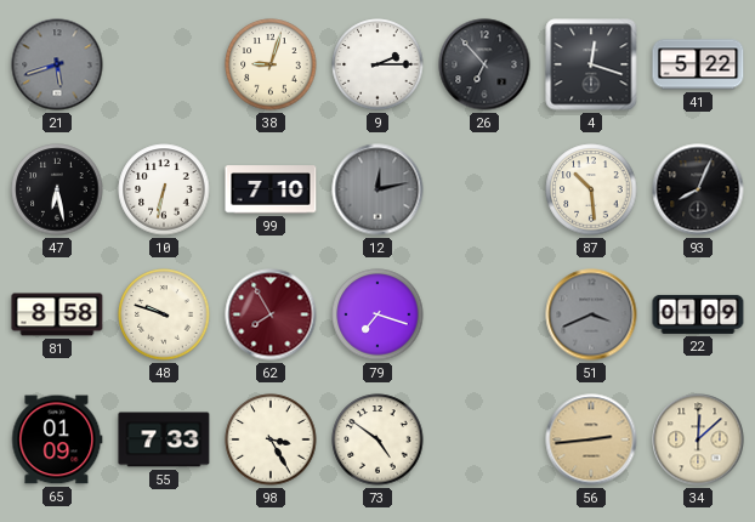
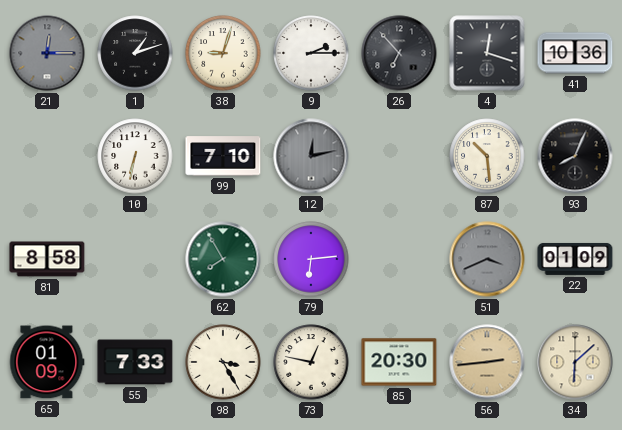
21: 5:42 -> 12:15
1: none -> 1:12
41: 5:22 -> 10:36
47: 6:28 -> none
48: 9:48 -> none
62 dial: burgundy -> green
79: 7:18 -> 6:14
73: 4:51 -> 12:47
85: none -> 20:30
34: 12:08 -> 6:08
